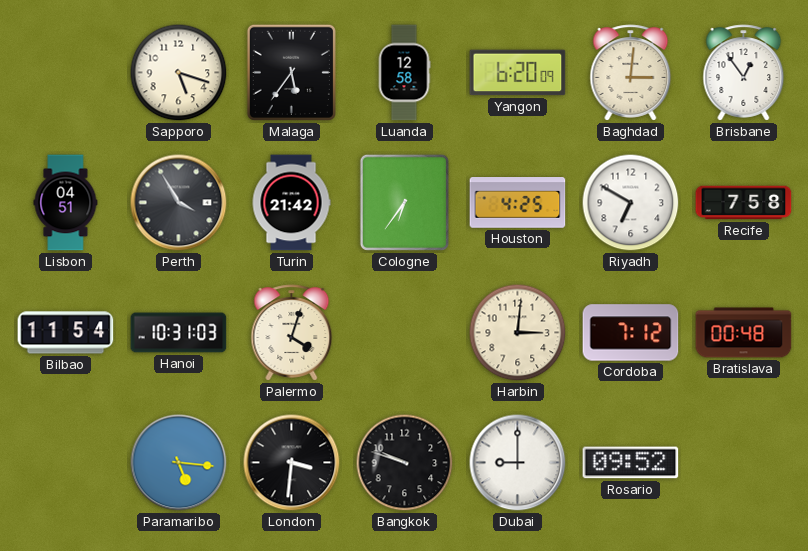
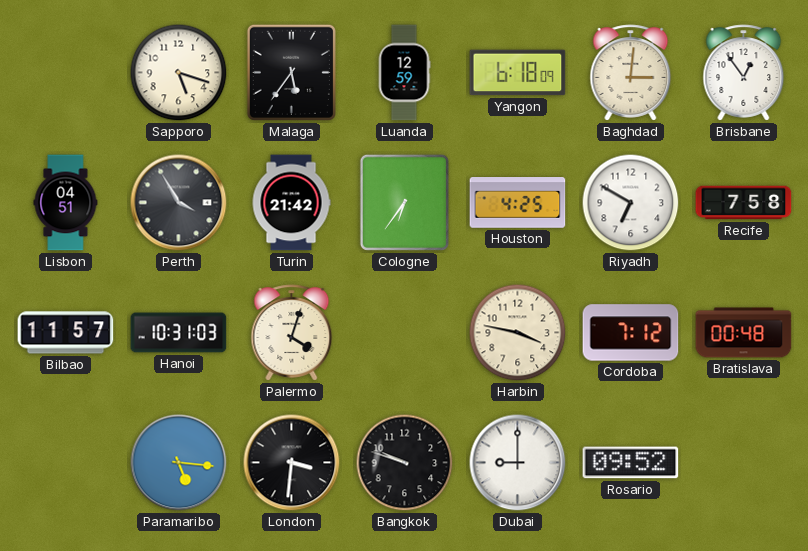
Luanda: 12:58 -> 12:59
Yangon: 6:20 -> 6:18
Bilbao: 11:54 -> 11:57
Harbin: 3:01 -> 3:47
